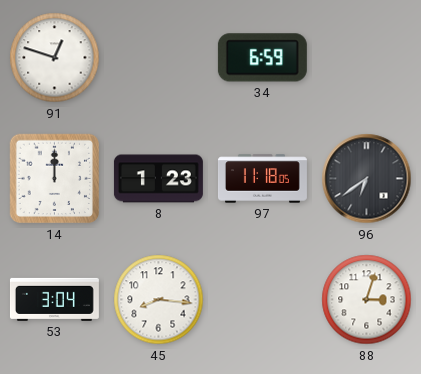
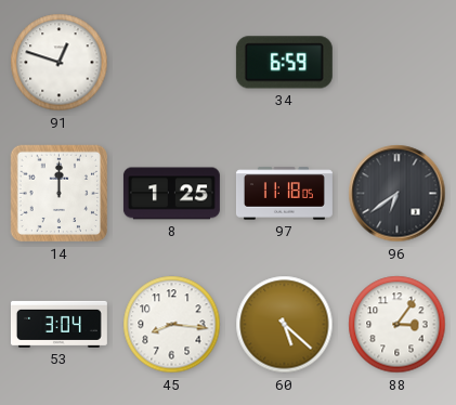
8: 1:23 -> 1:25
60: none -> 5:22
88: 3:03 -> 3:06
